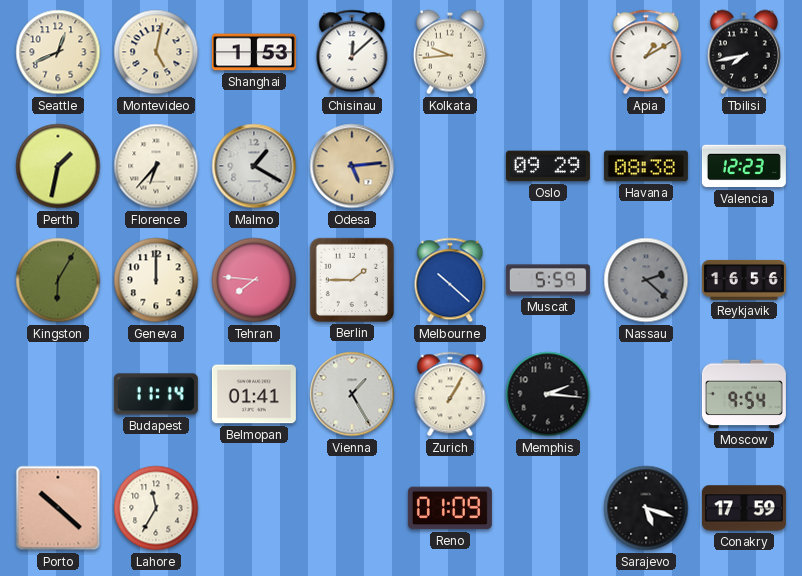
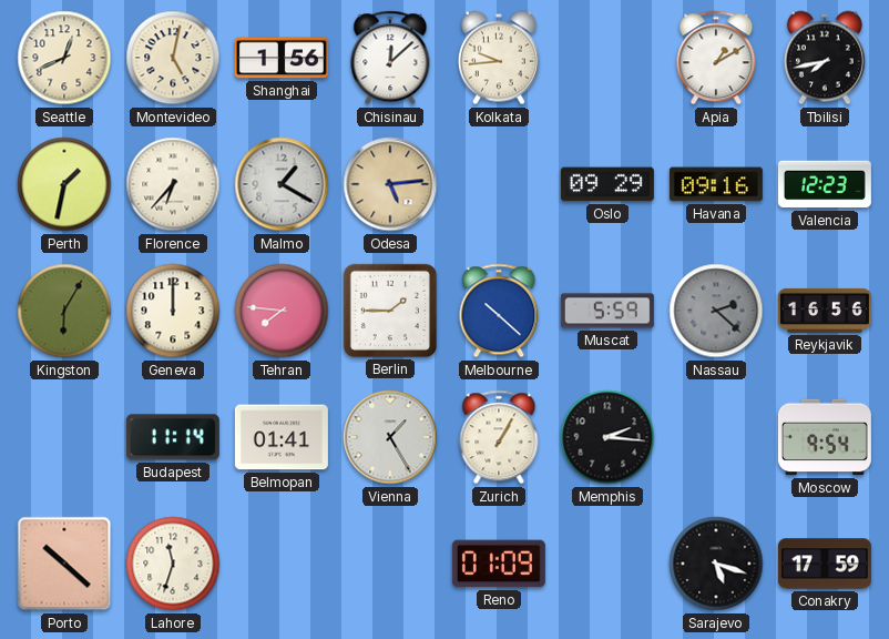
Shanghai: 1:53 -> 1:56
Havana: 08:38 -> 09:16
Lahore: 11:35 -> 11:33
